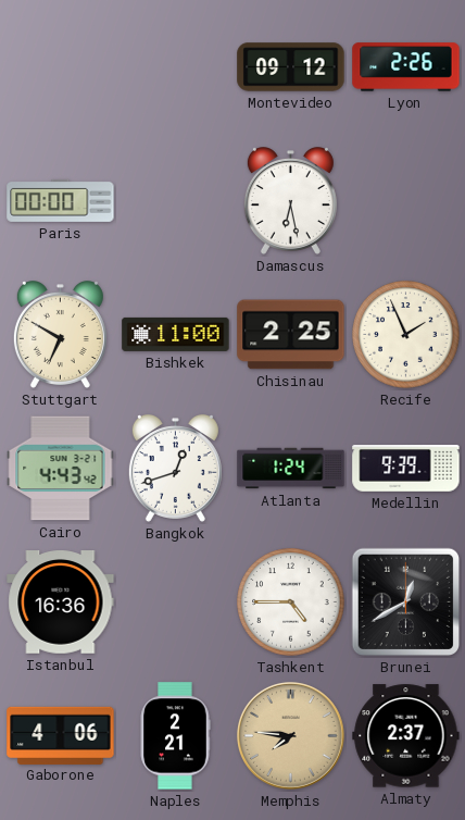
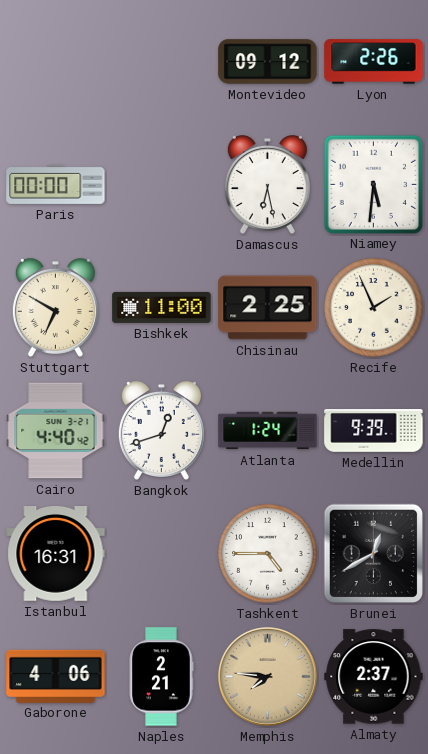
Niamey: none -> 5:31
Cairo: 4:43 -> 4:40
Istanbul: 16:36 -> 16:31
